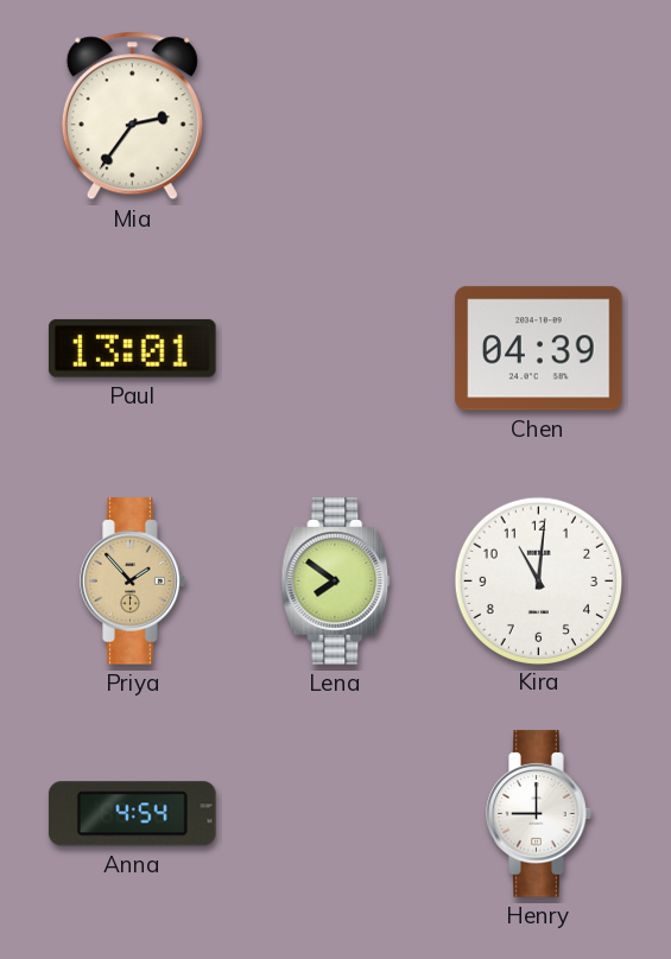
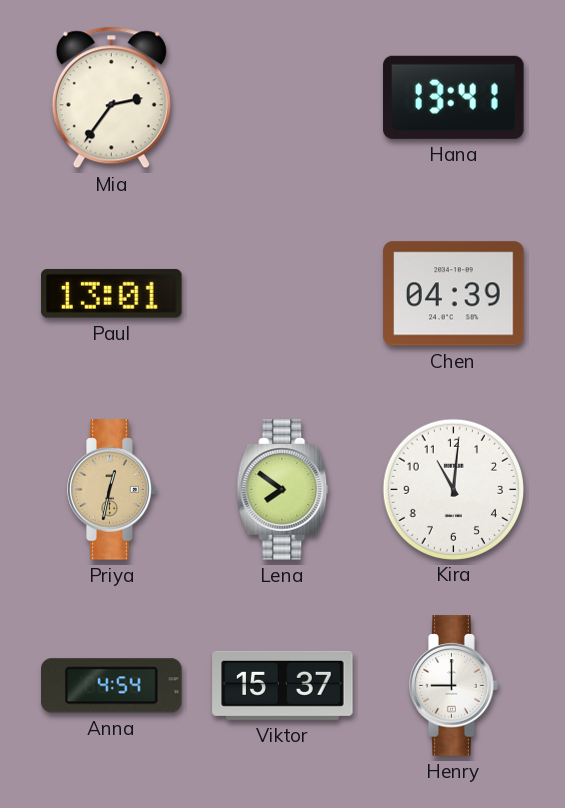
Hana: none -> 13:41
Priya: 1:53 -> 12:32
Viktor: none -> 15:37
